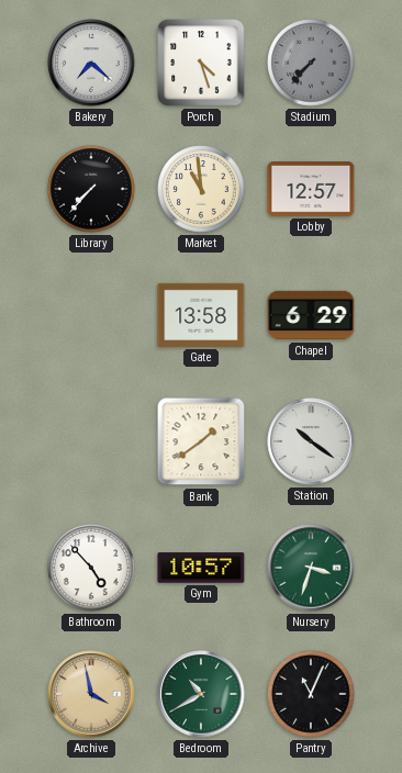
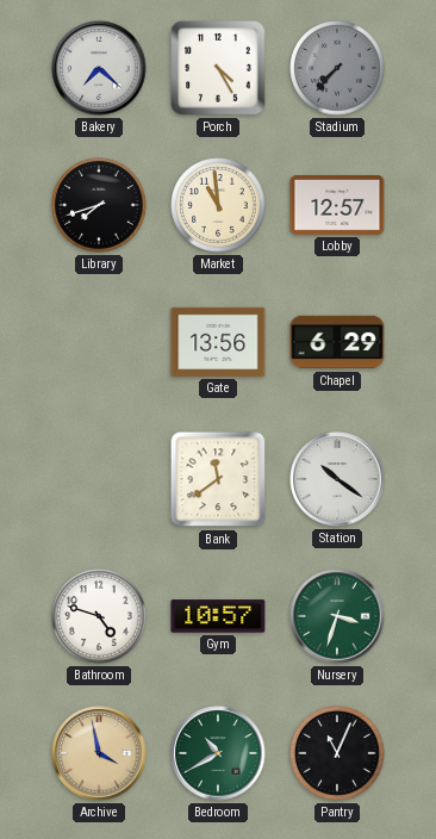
Porch: 4:27 -> 4:25
Library: 7:37 -> 7:42
Gate: 13:58 -> 13:56
Bank: 1:39 -> 11:39
Bathroom: 4:53 -> 4:48
